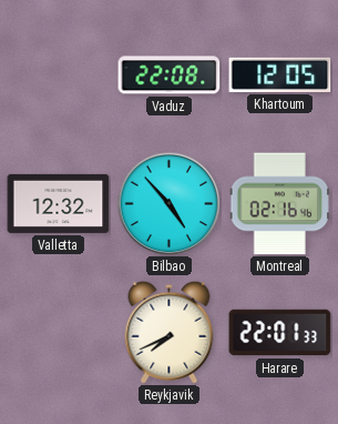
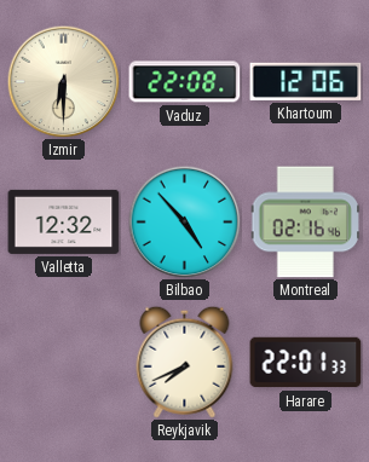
Izmir: none -> 6:30
Khartoum: 12:05 -> 12:06
